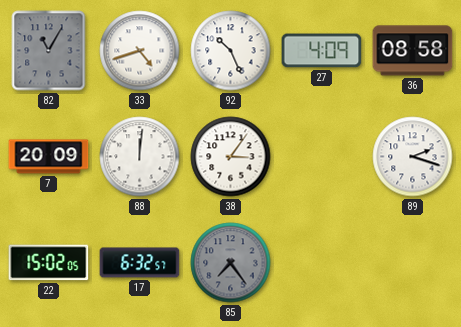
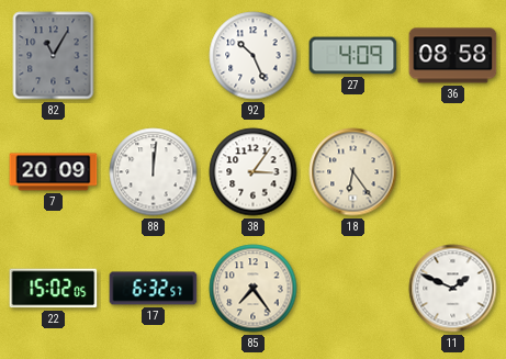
33: 4:42 -> none
18: none -> 6:24
89: 2:18 -> none
85 dial: grey -> cream
11: none -> 1:49
